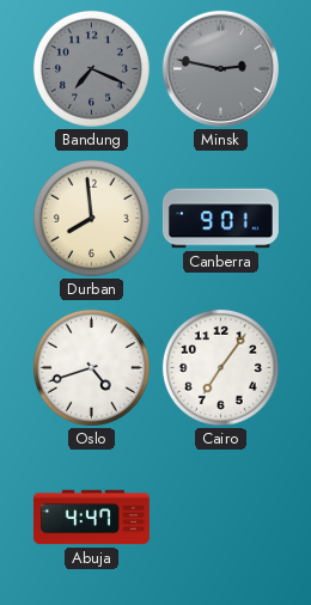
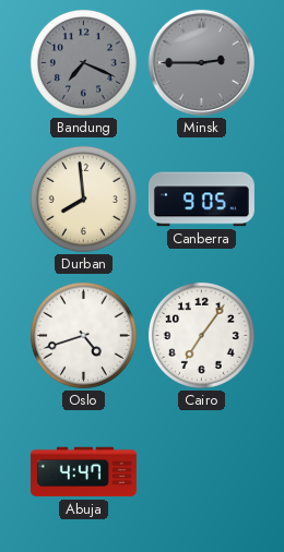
Minsk: 2:47 -> 2:45
Canberra: 9:01 -> 9:05
